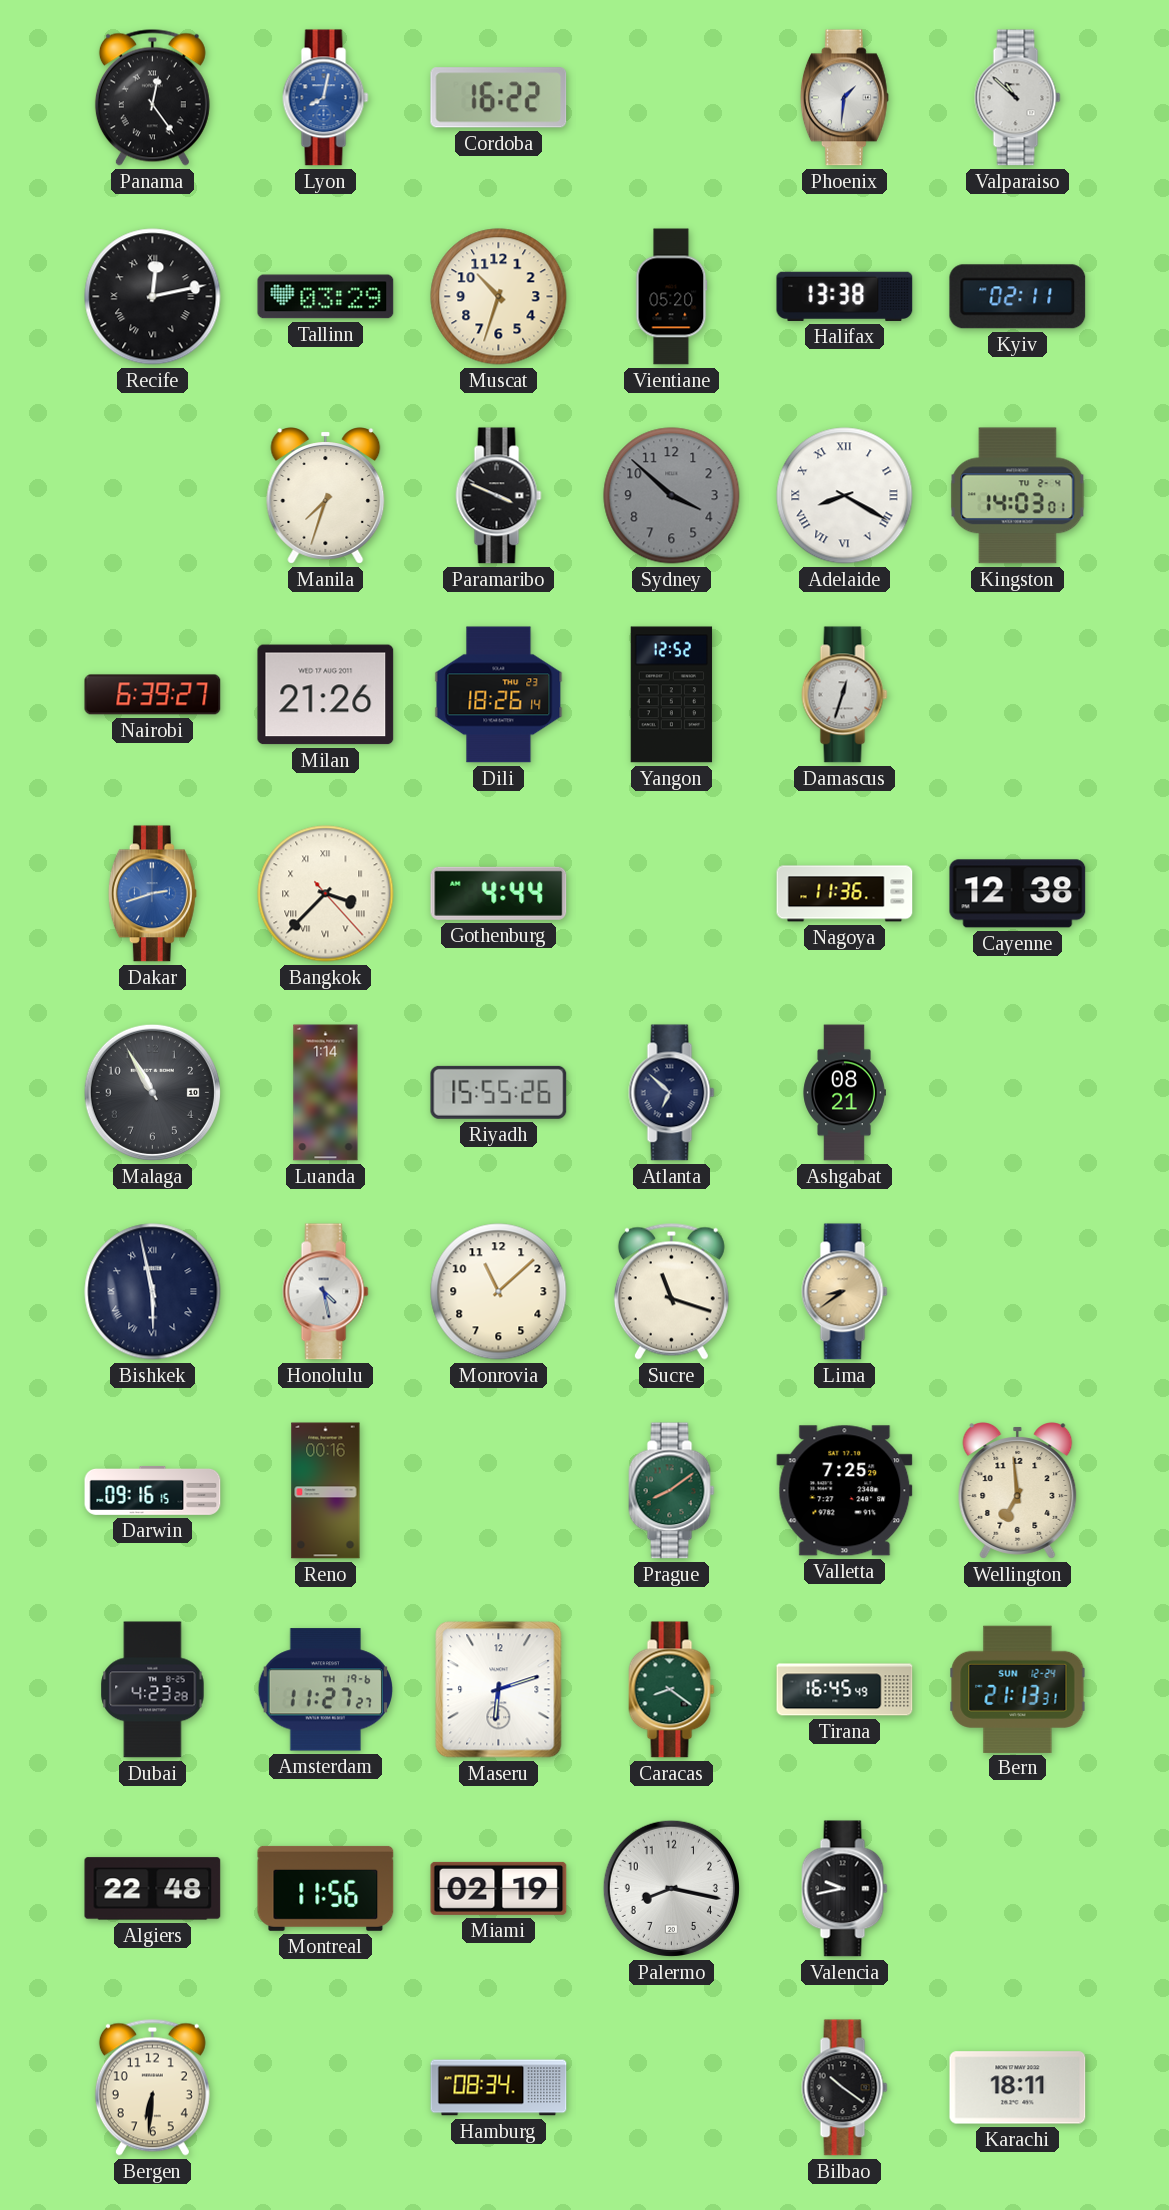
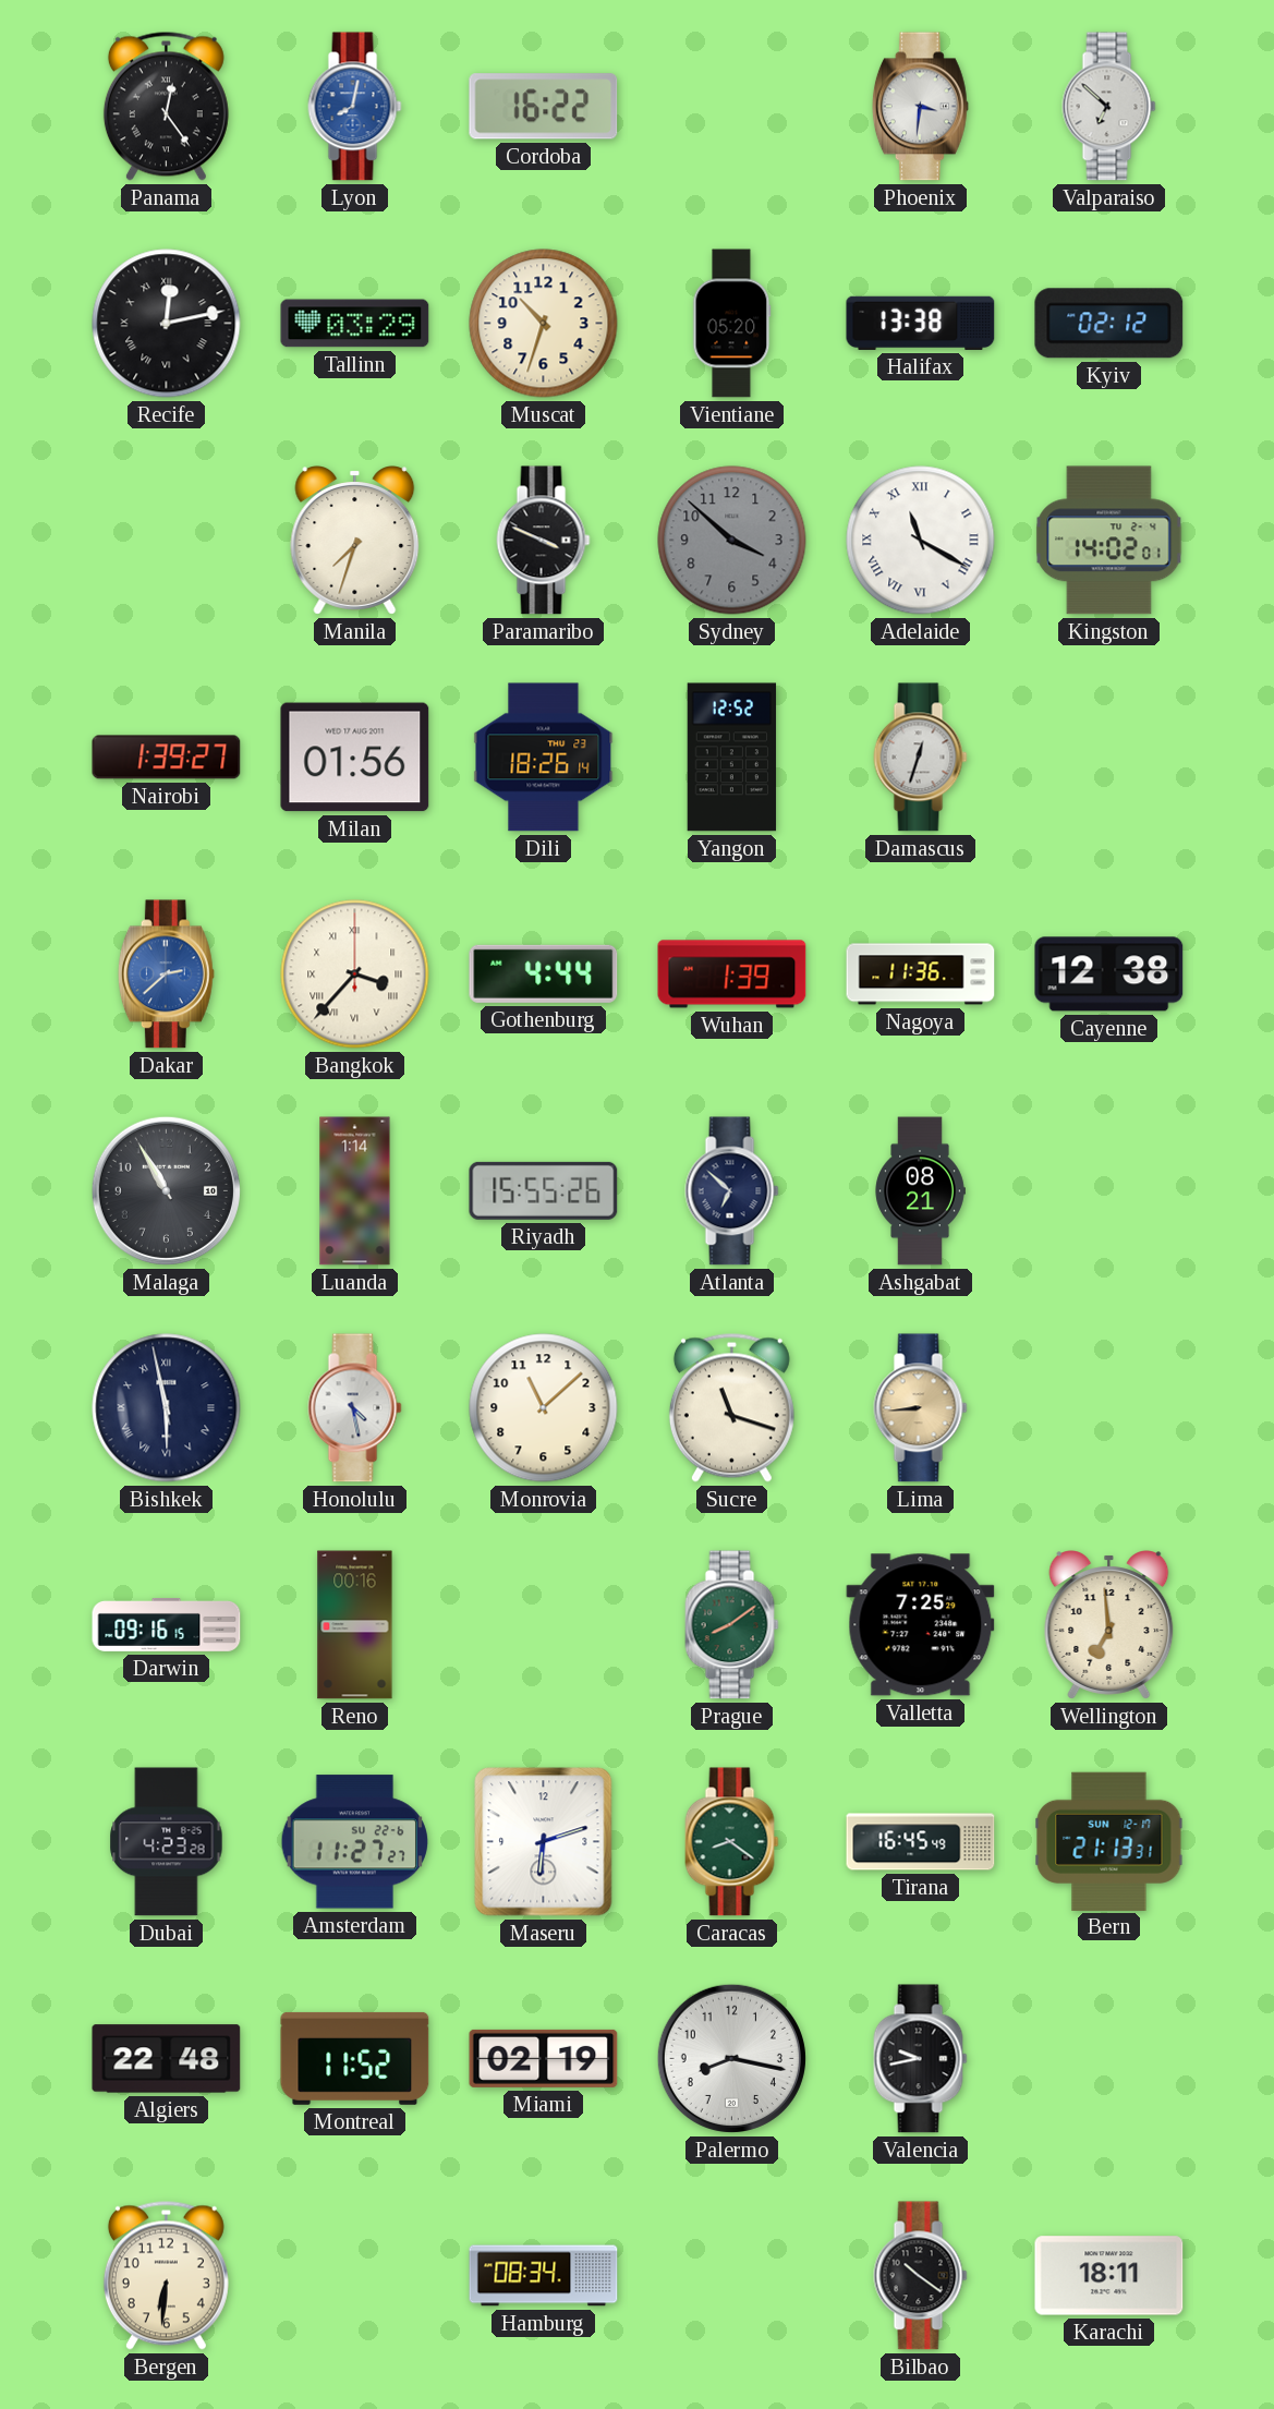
Phoenix: 1:31 -> 3:31
Valparaiso: 10:52 -> 6:52
Kyiv: 02:11 -> 02:12
Adelaide: 8:20 -> 11:20
Kingston: 14:03 -> 14:02
Nairobi: 6:39 -> 1:39
Milan: 21:26 -> 01:56
Dakar: 2:42 -> 2:38
Bangkok: 3:37:23 -> 3:37:00
Wuhan: none -> 1:39
Lima: 8:39 -> 8:44
Amsterdam date: TH 19-6 -> SU 22-6
Bern date: SUN 12-24 -> SUN 12-17
Montreal: 11:56 -> 11:52
